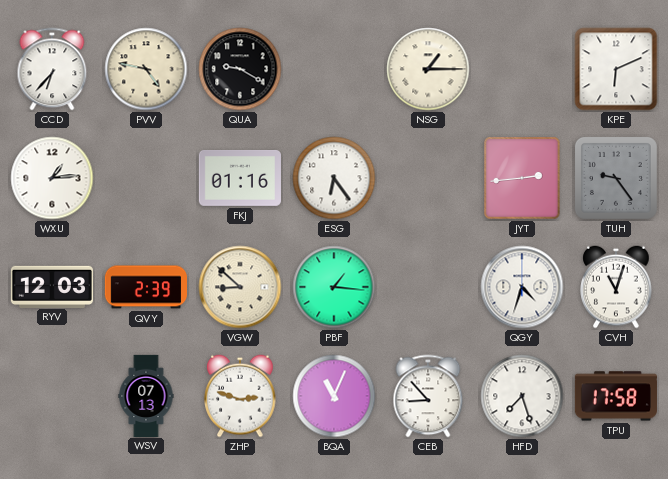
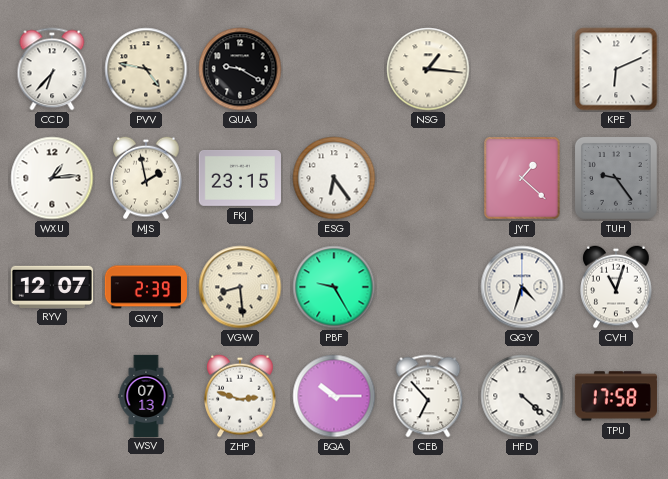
NSG: 1:15 -> 1:16
MJS: none -> 1:58
FKJ: 01:16 -> 23:15
JYT: 2:44 -> 1:22
RYV: 12:03 -> 12:07
VGW: 8:52 -> 8:29
PBF: 1:16 -> 9:25
BQA: 11:04 -> 10:15
CEB: 8:53 -> 6:53
HFD: 7:27 -> 4:22
